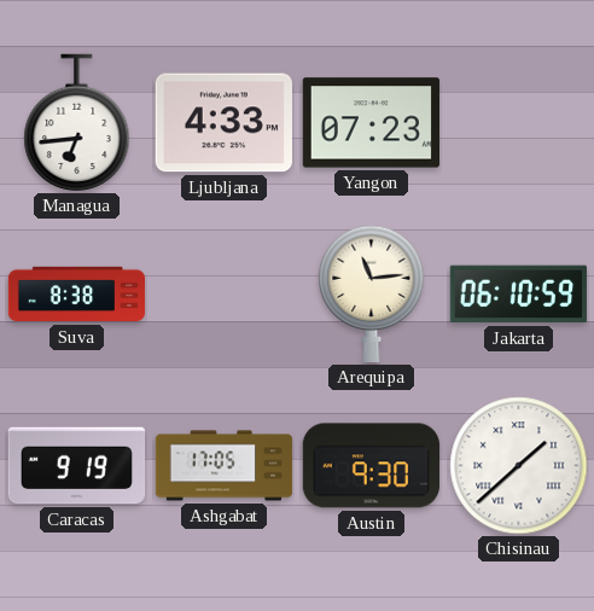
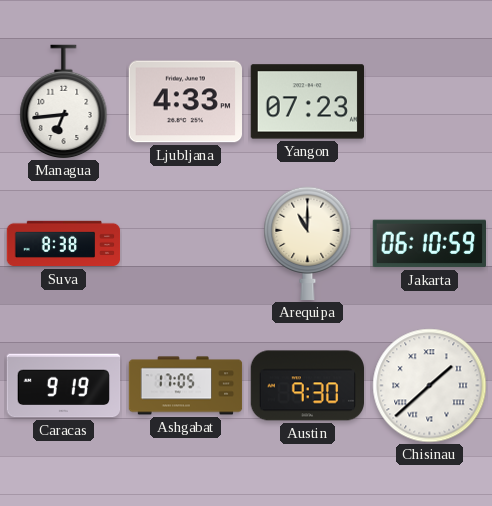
Arequipa: 11:14 -> 11:00
